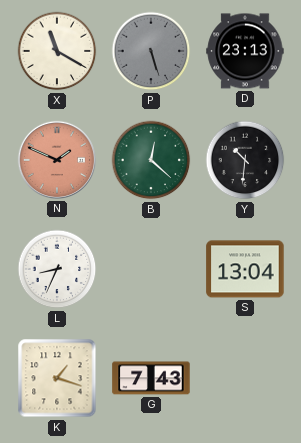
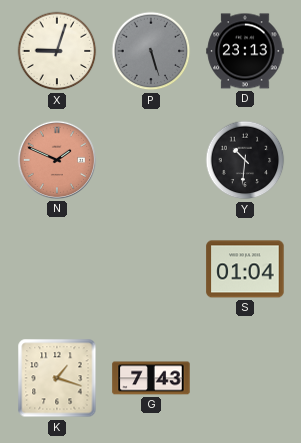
X: 11:20 -> 9:03
B: 12:22 -> none
L: 8:34 -> none
S: 13:04 -> 01:04
